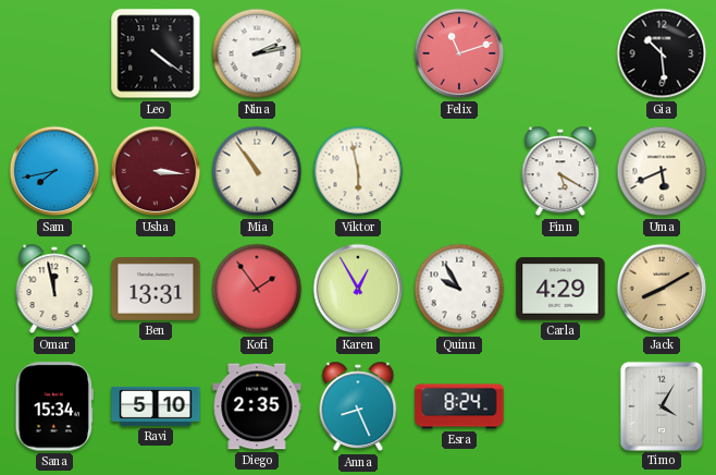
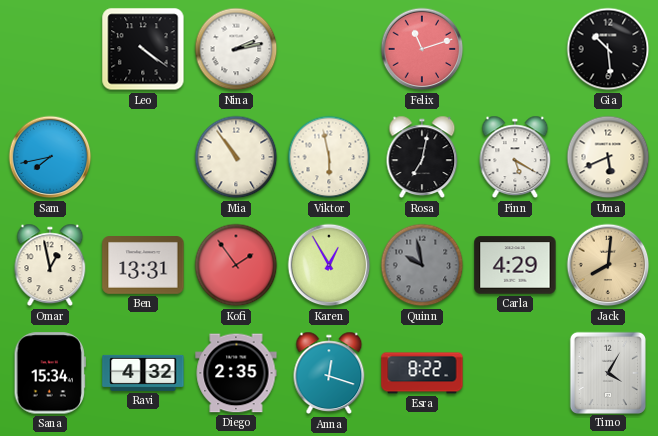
Usha: 3:16 -> none
Rosa: none -> 7:02
Omar: 11:58 -> 12:58
Quinn: 9:55 -> 9:58
Quinn dial: white -> grey
Jack: 8:10 -> 8:01
Ravi: 5:10 -> 4:32
Anna: 8:26 -> 12:18
Esra: 8:24 -> 8:22
